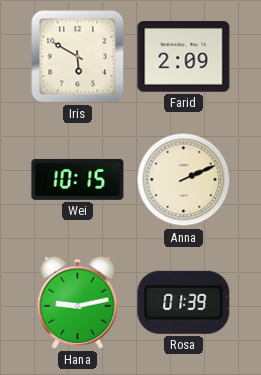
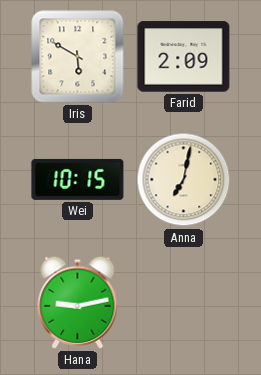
Anna: 2:11 -> 7:02
Rosa: 01:39 -> none
